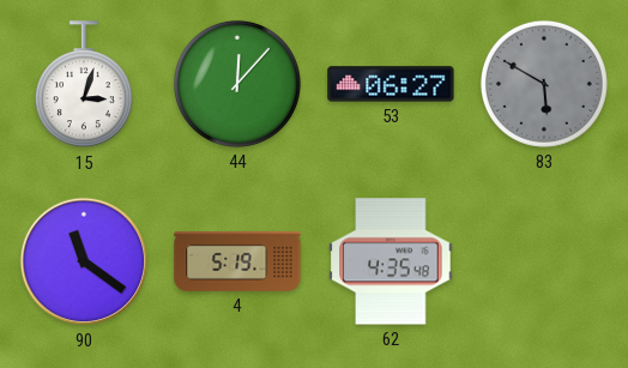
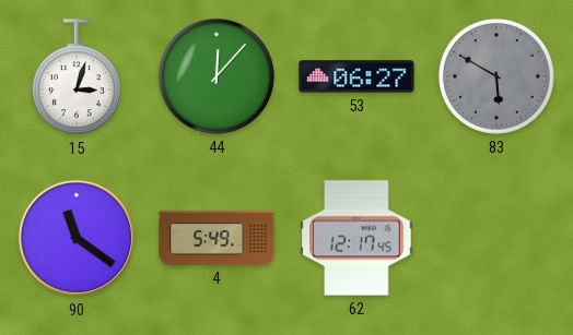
4: 5:19 -> 5:49
62: 4:35 -> 12:17
